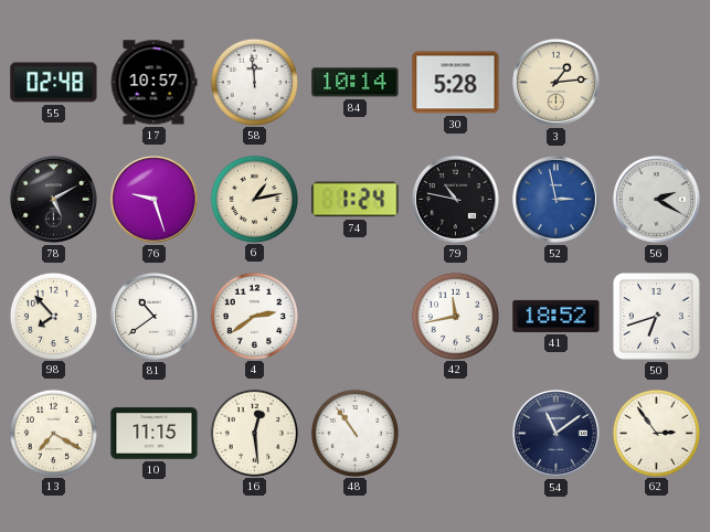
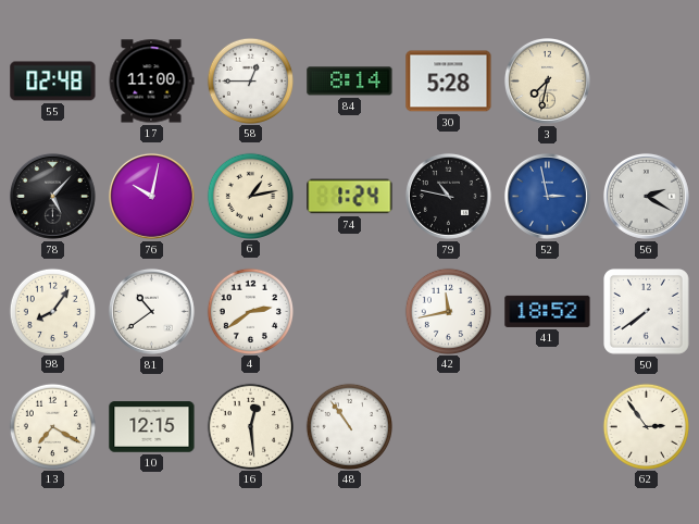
17: 10:57 -> 11:00
58: 11:59 -> 12:45
84: 10:14 -> 8:14
3: 1:14 -> 7:32
78: 5:10 -> 5:07
76: 9:27 -> 10:02
98: 7:53 -> 8:06
50: 6:42 -> 7:39
10: 11:15 -> 12:15
54: 11:09 -> none
